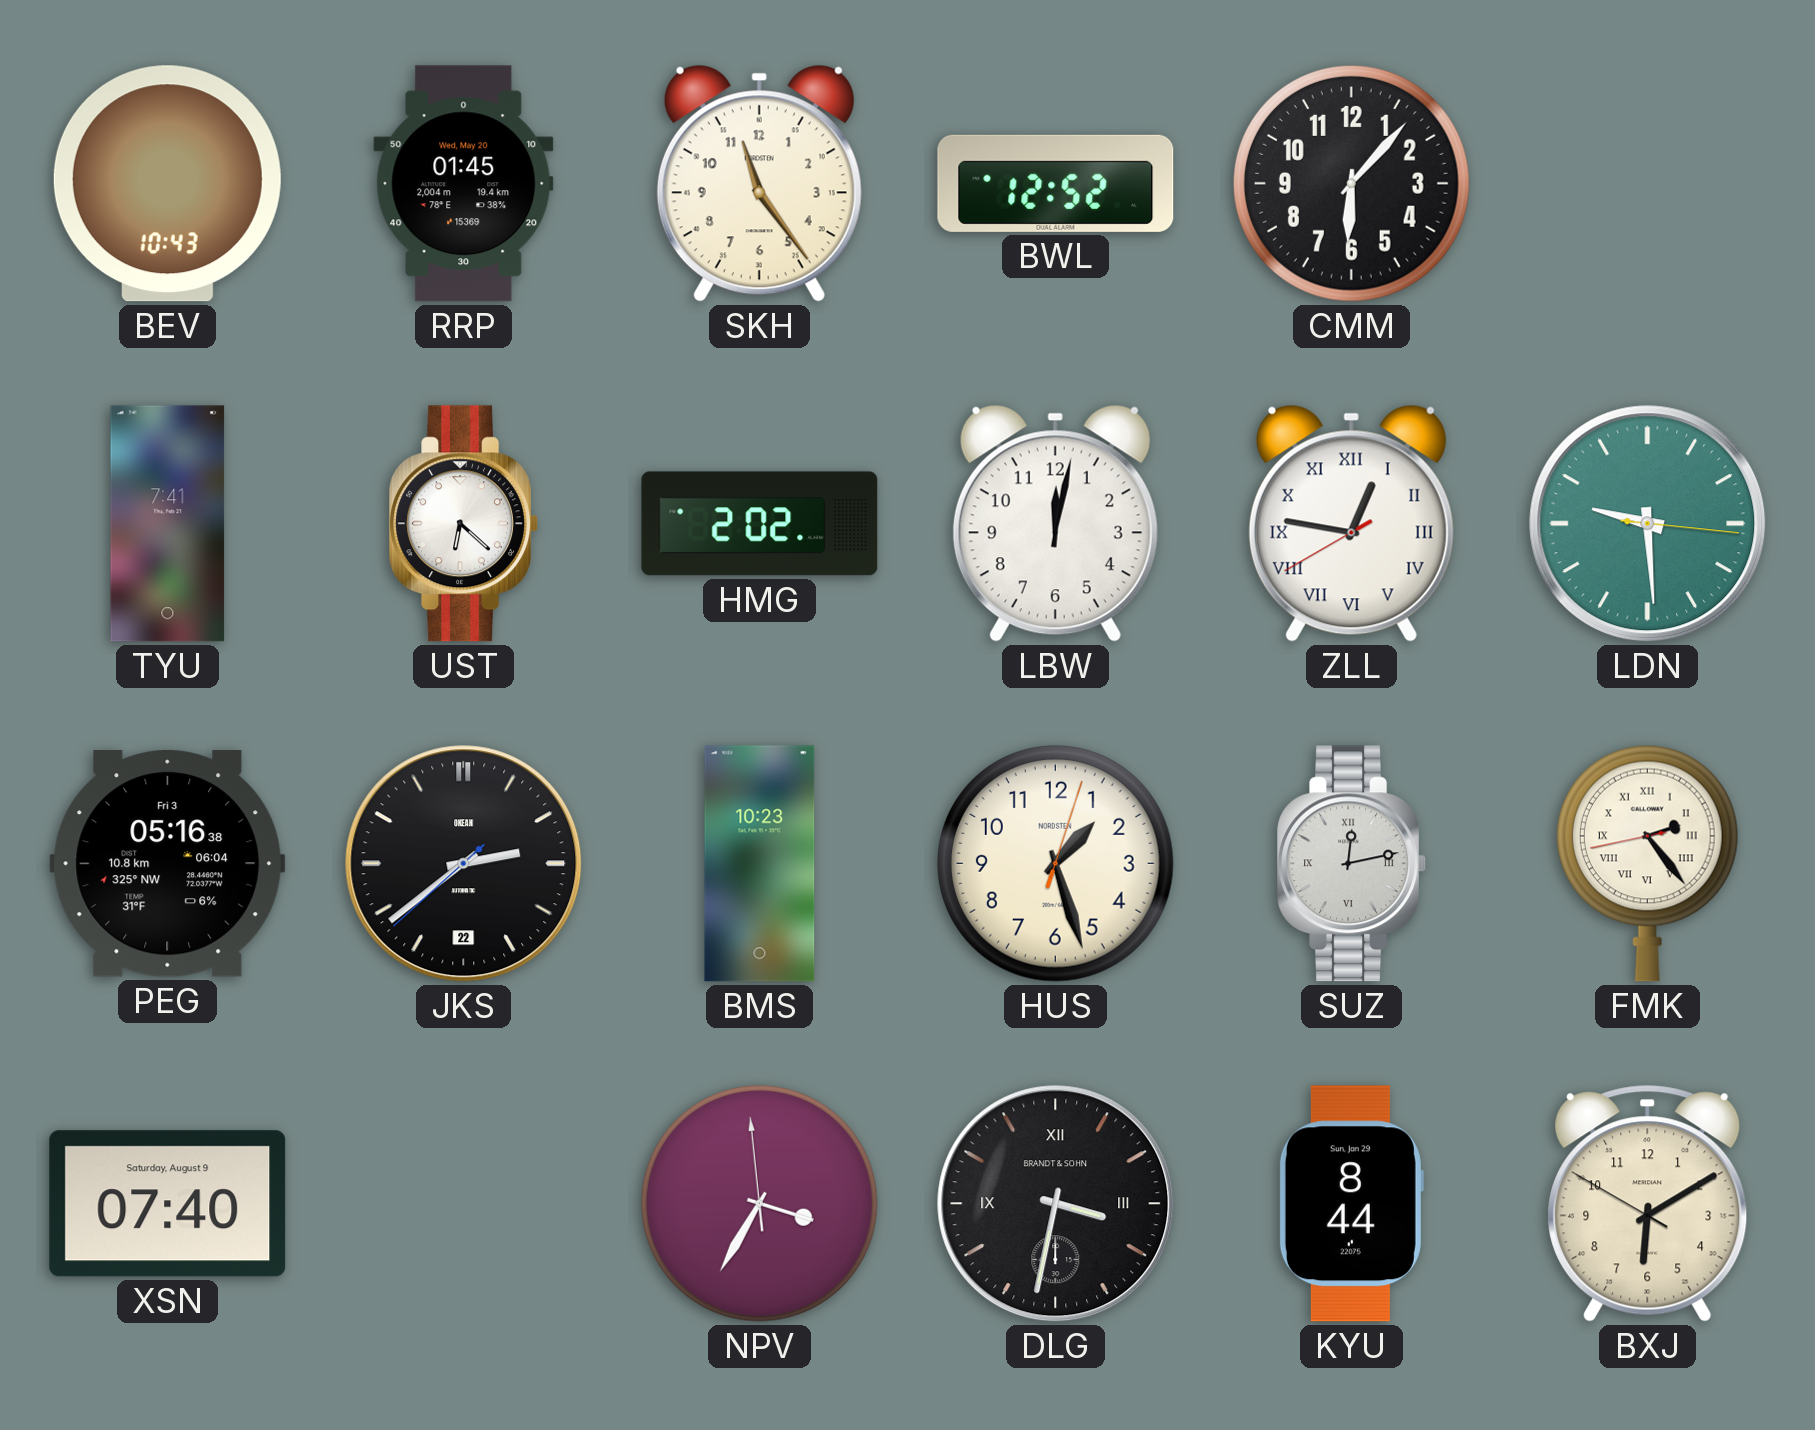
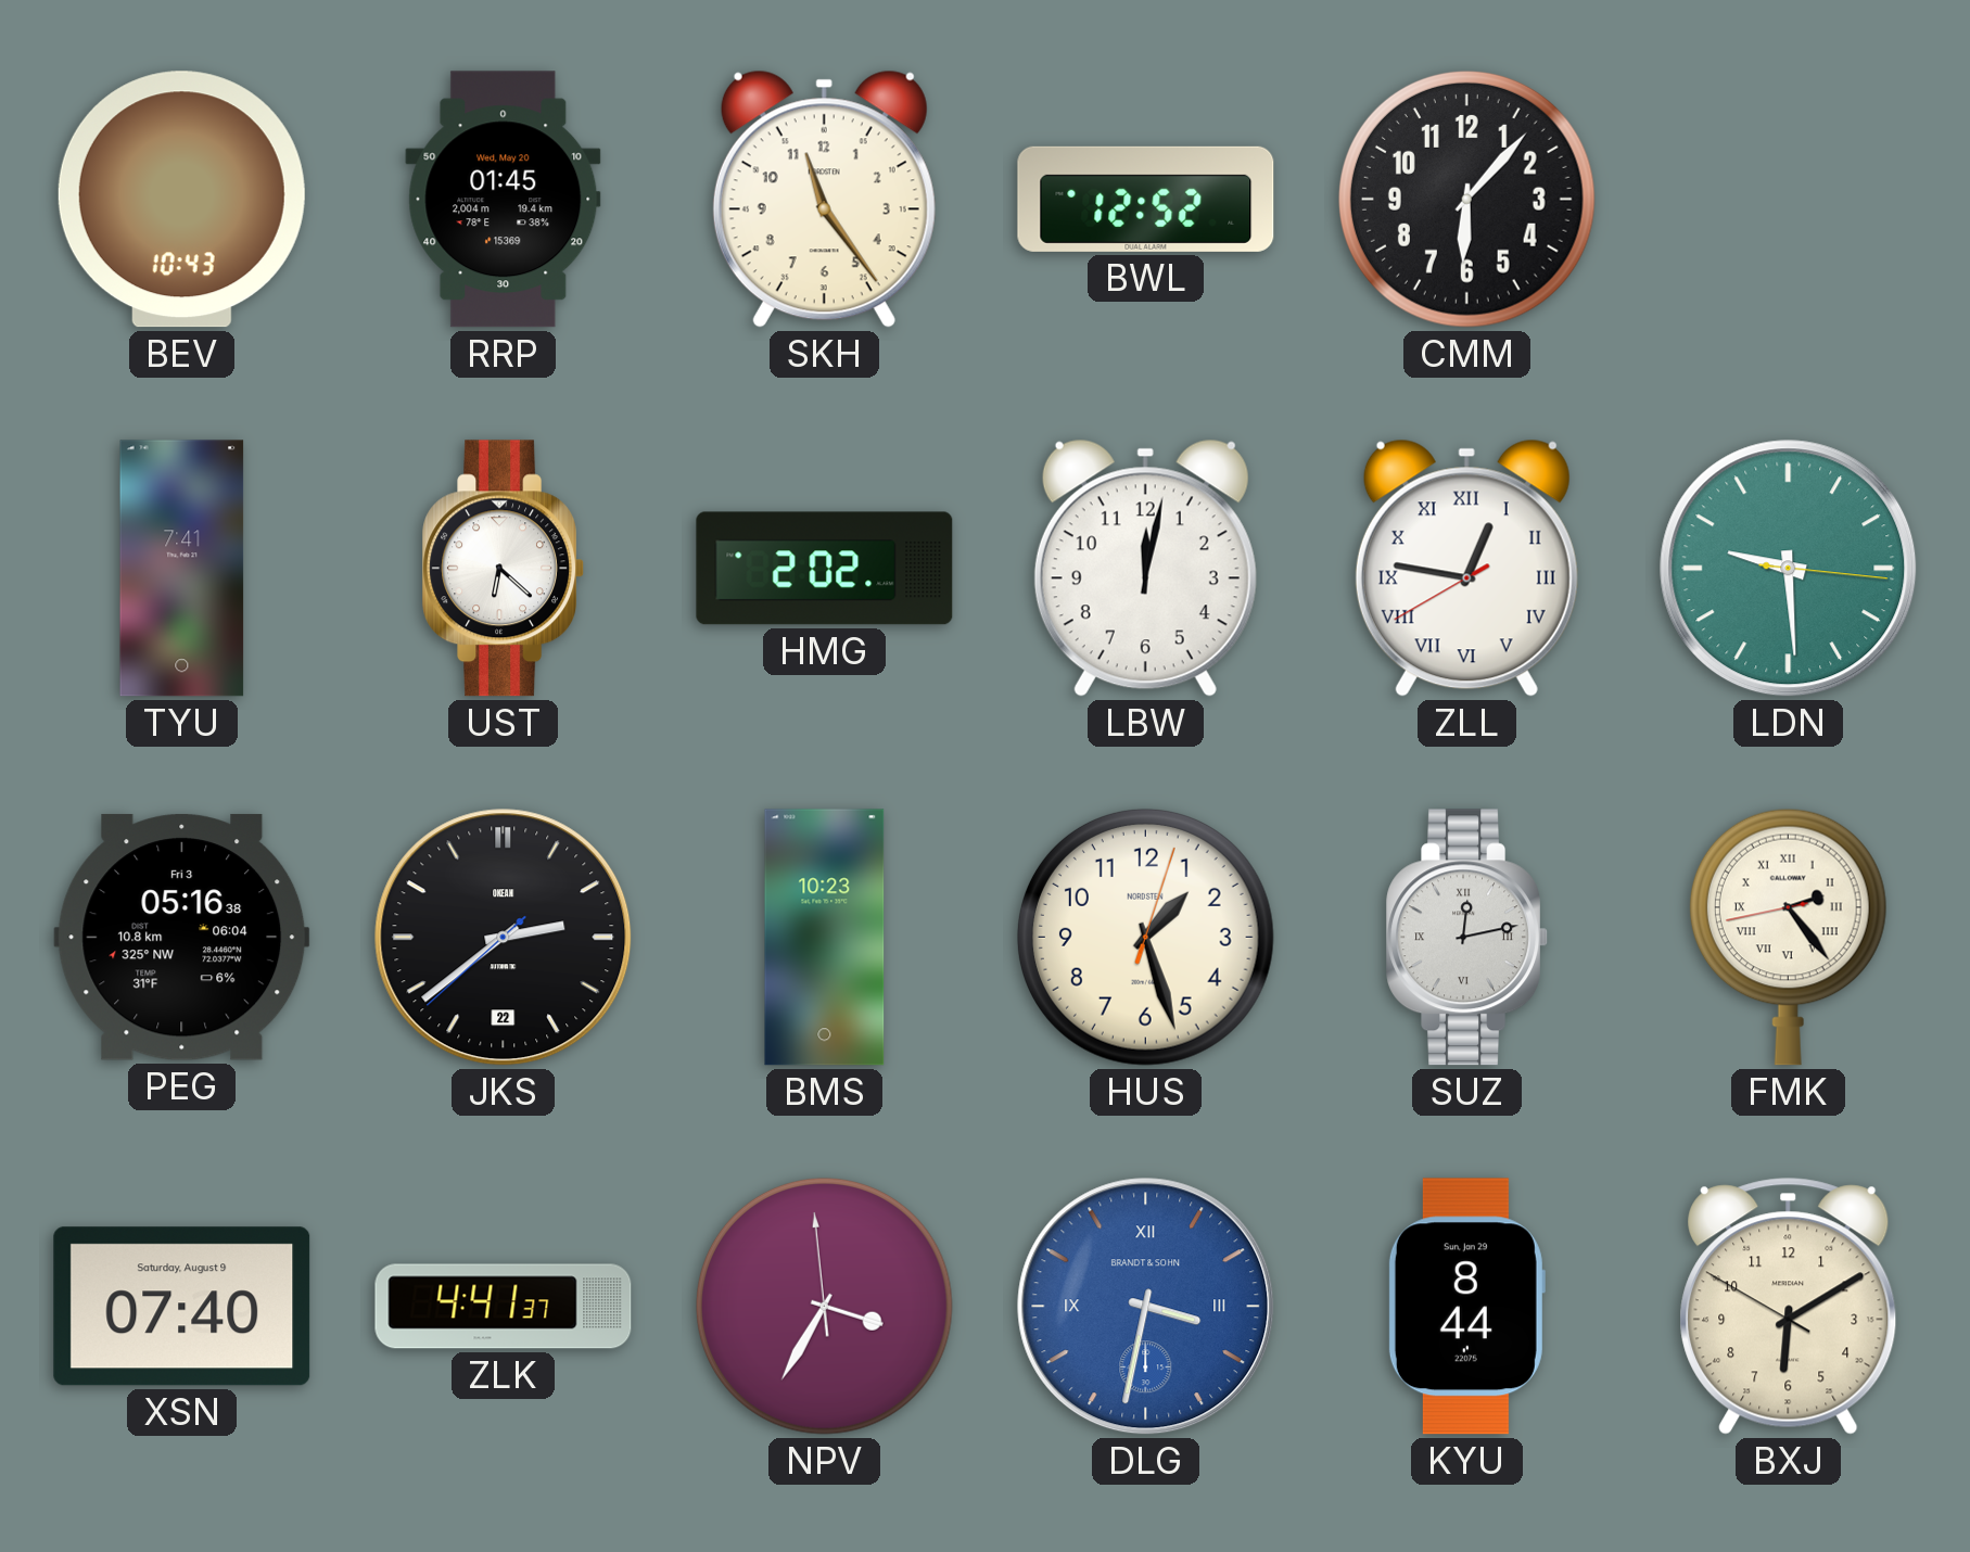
ZLK: none -> 4:41
DLG dial: black -> blue
